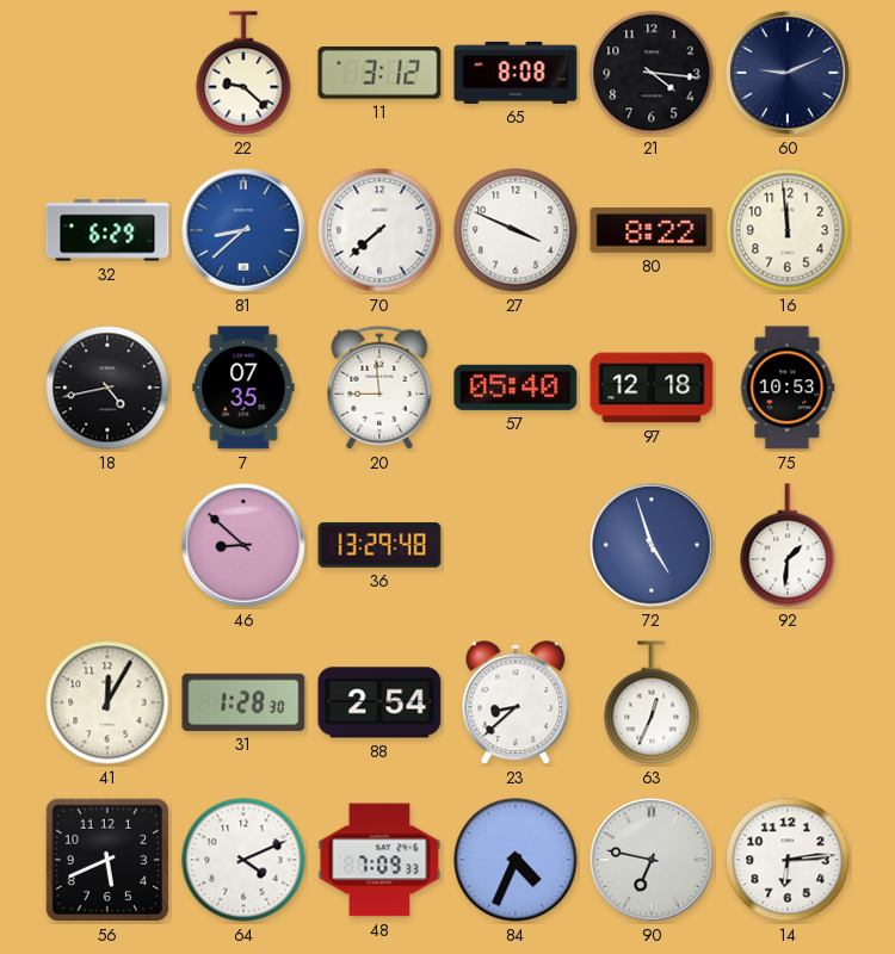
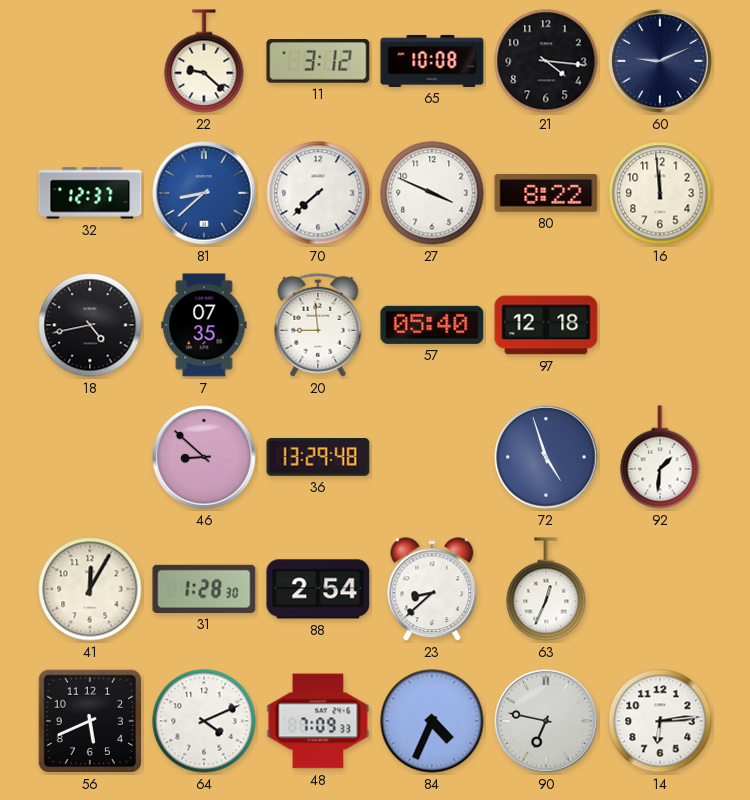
65: 8:08 -> 10:08
32: 6:29 -> 12:37
75: 10:53 -> none
